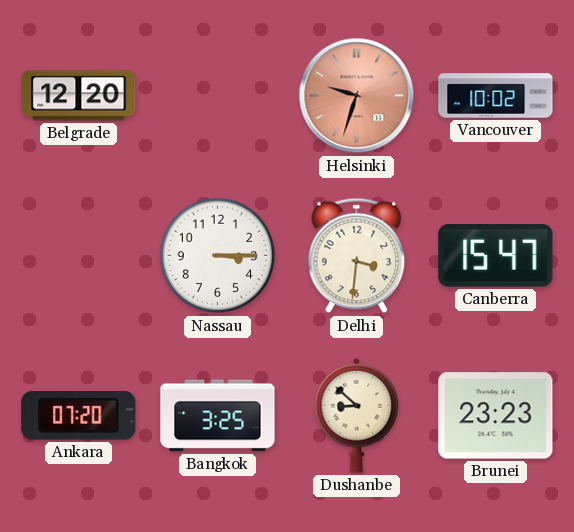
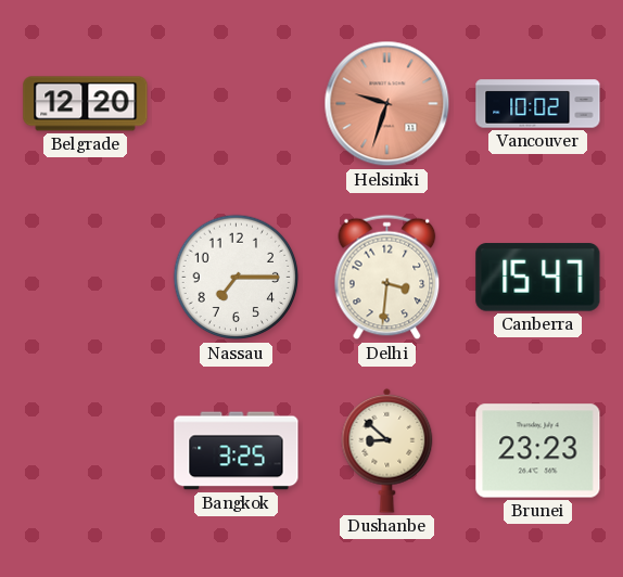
Nassau: 3:15 -> 7:15
Ankara: 07:20 -> none
